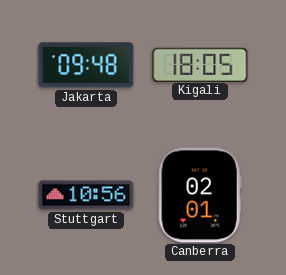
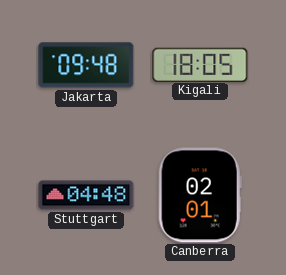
Stuttgart: 10:56 -> 04:48
